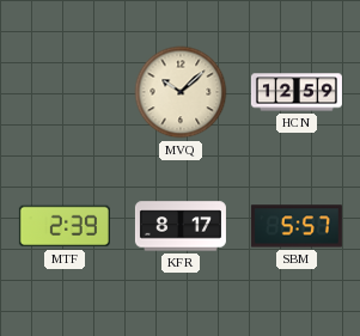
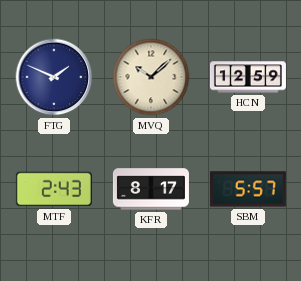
FTG: none -> 1:49
MTF: 2:39 -> 2:43
